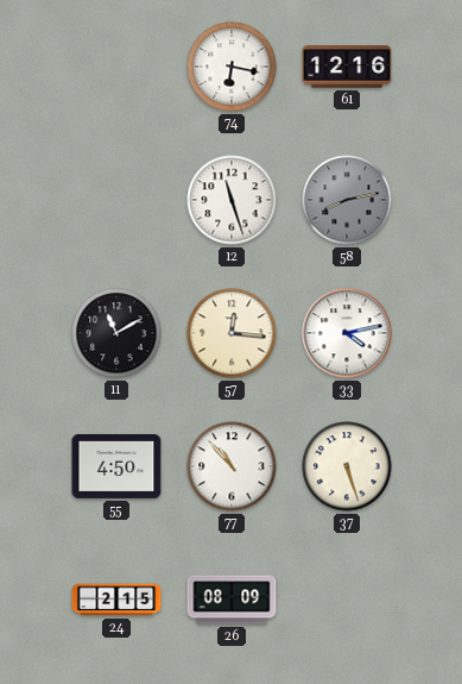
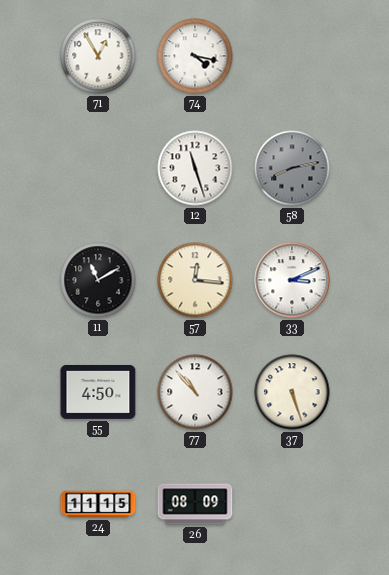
71: none -> 12:55
74: 6:17 -> 4:17
61: 12:16 -> none
33: 4:13 -> 3:11
24: 2:15 -> 11:15
